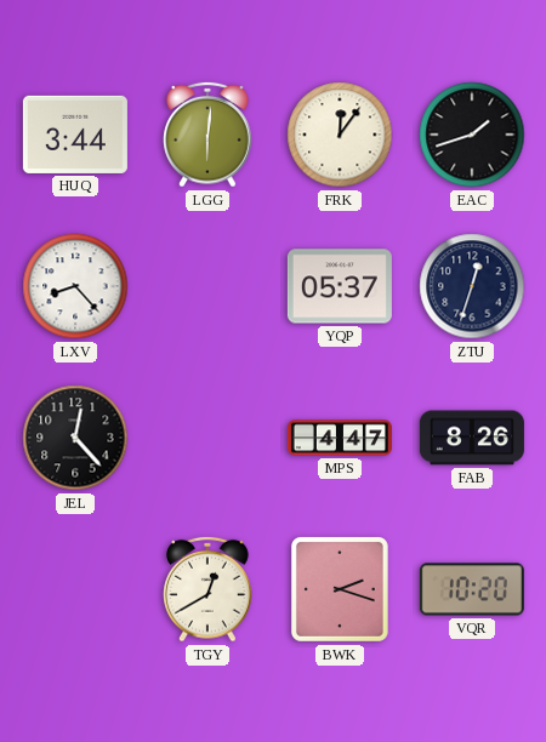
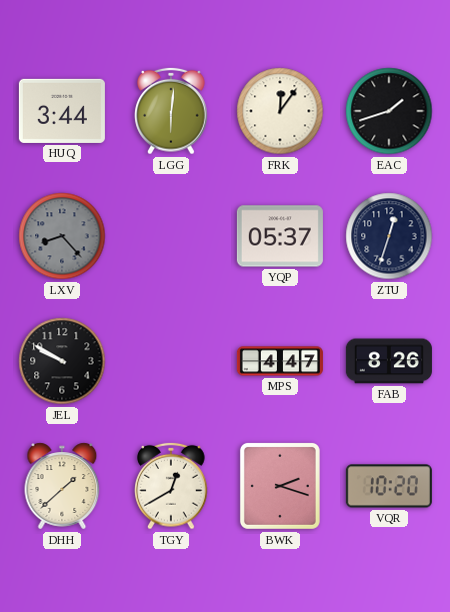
LXV dial: white -> grey
JEL: 12:23 -> 9:50
DHH: none -> 1:38
